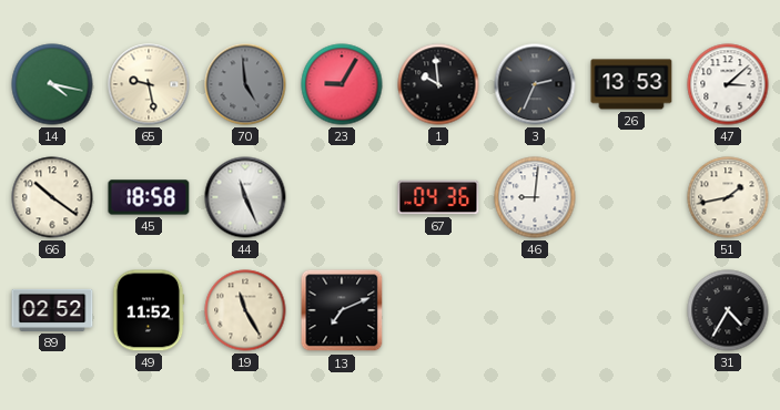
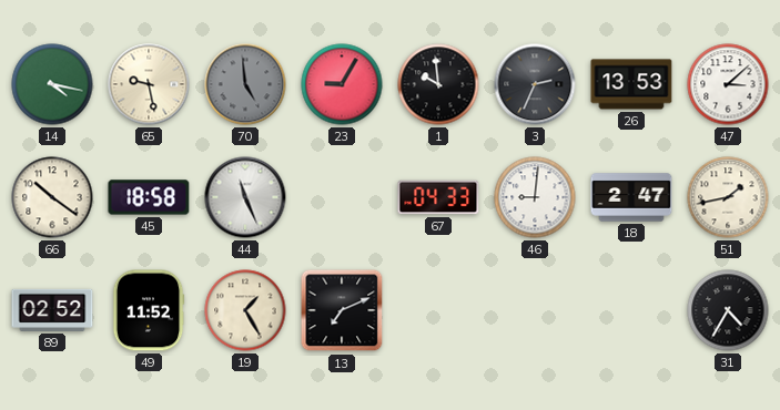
67: 04:36 -> 04:33
18: none -> 2:47
19: 11:25 -> 1:25
